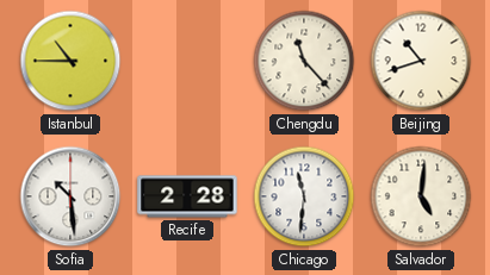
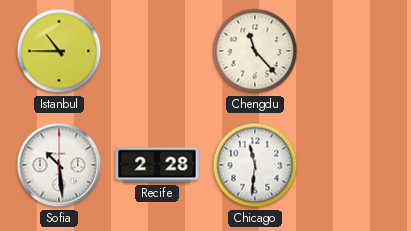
Beijing: 10:42 -> none
Salvador: 5:01 -> none
